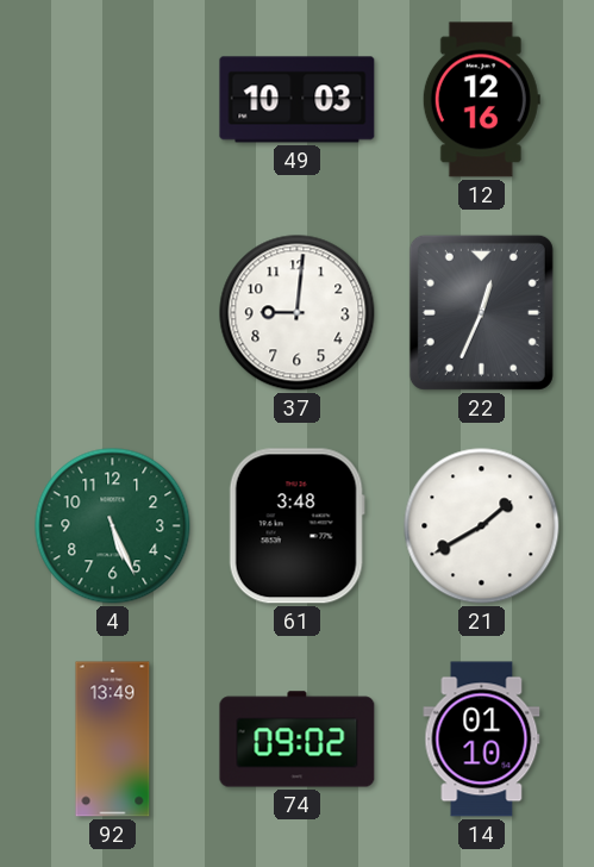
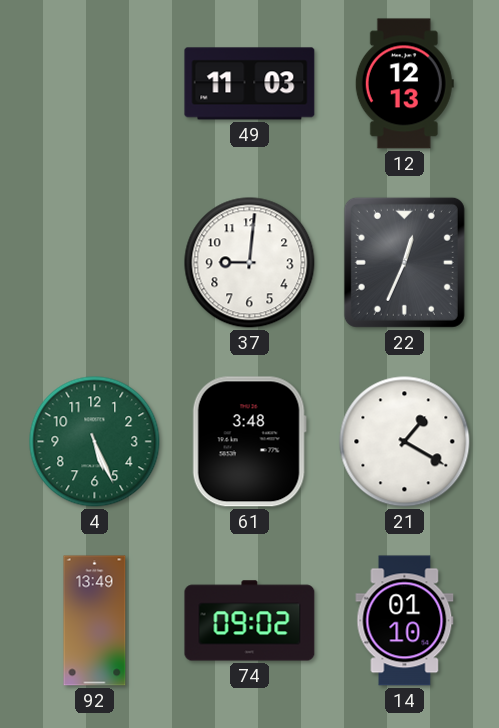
49: 10:03 -> 11:03
12: 12:16 -> 12:13
21: 1:40 -> 1:20
